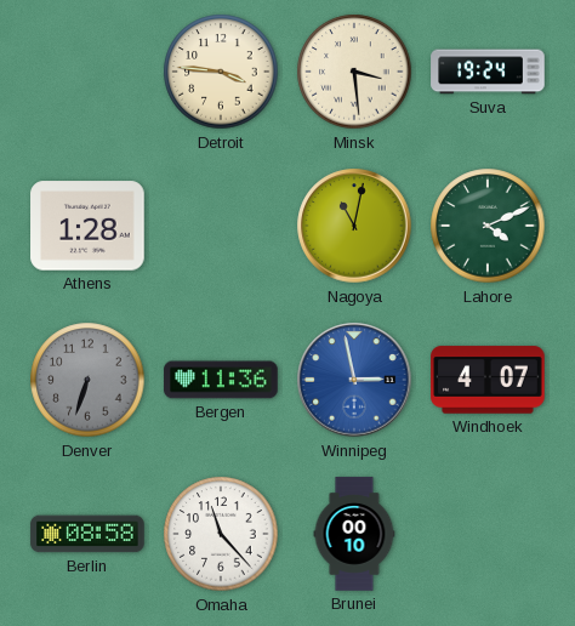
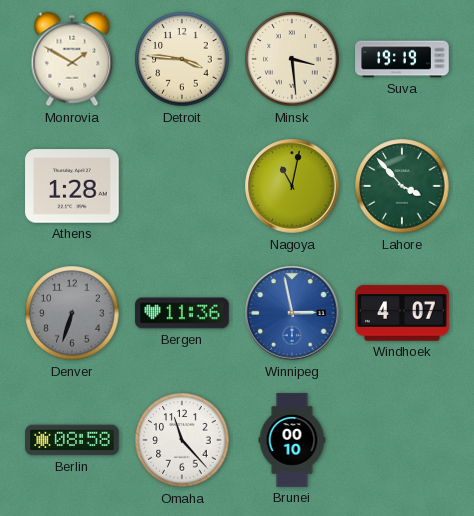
Monrovia: none -> 1:50
Suva: 19:24 -> 19:19
Lahore: 4:11 -> 3:53
